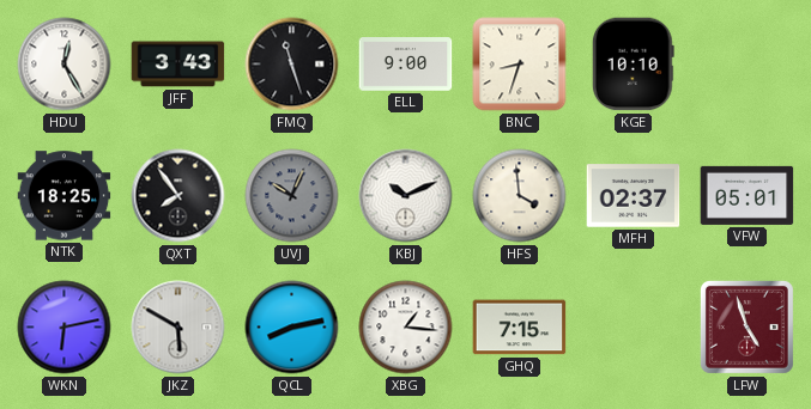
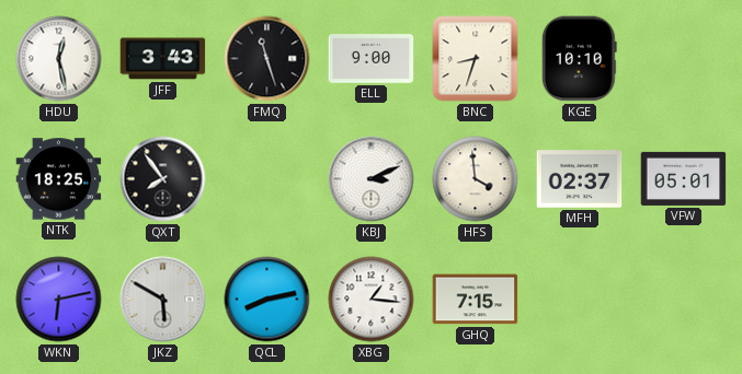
HDU: 12:25 -> 12:28
UVJ: 10:04 -> none
KBJ: 10:11 -> 3:11
LFW: 4:57 -> none
